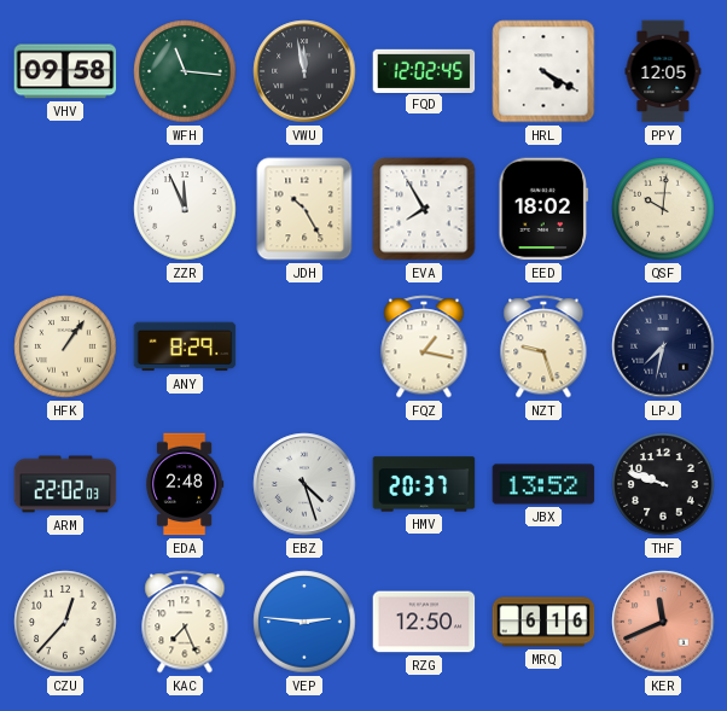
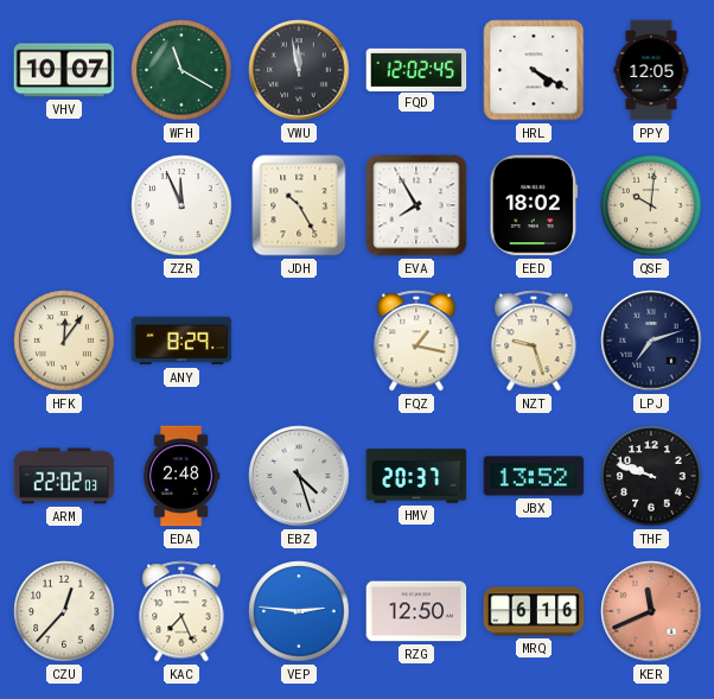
VHV: 09:58 -> 10:07
WFH: 11:16 -> 11:20
HFK: 1:06 -> 12:06
LPJ: 7:32 -> 7:12
